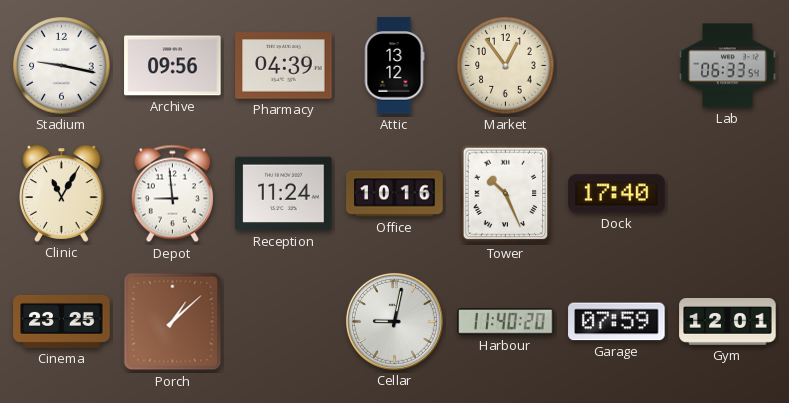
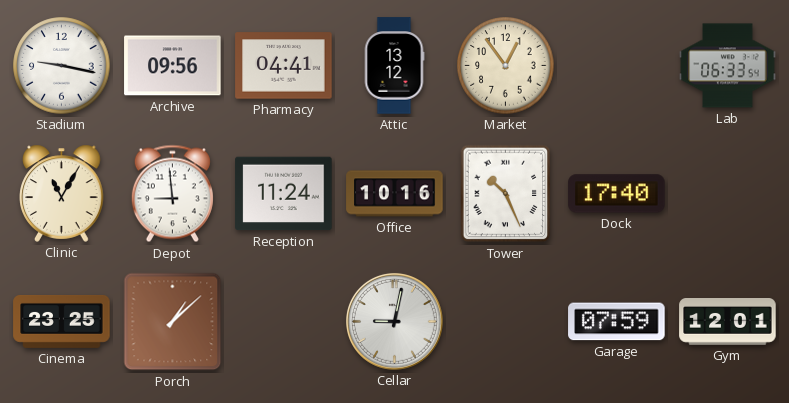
Pharmacy: 04:39 -> 04:41
Harbour: 11:40 -> none
